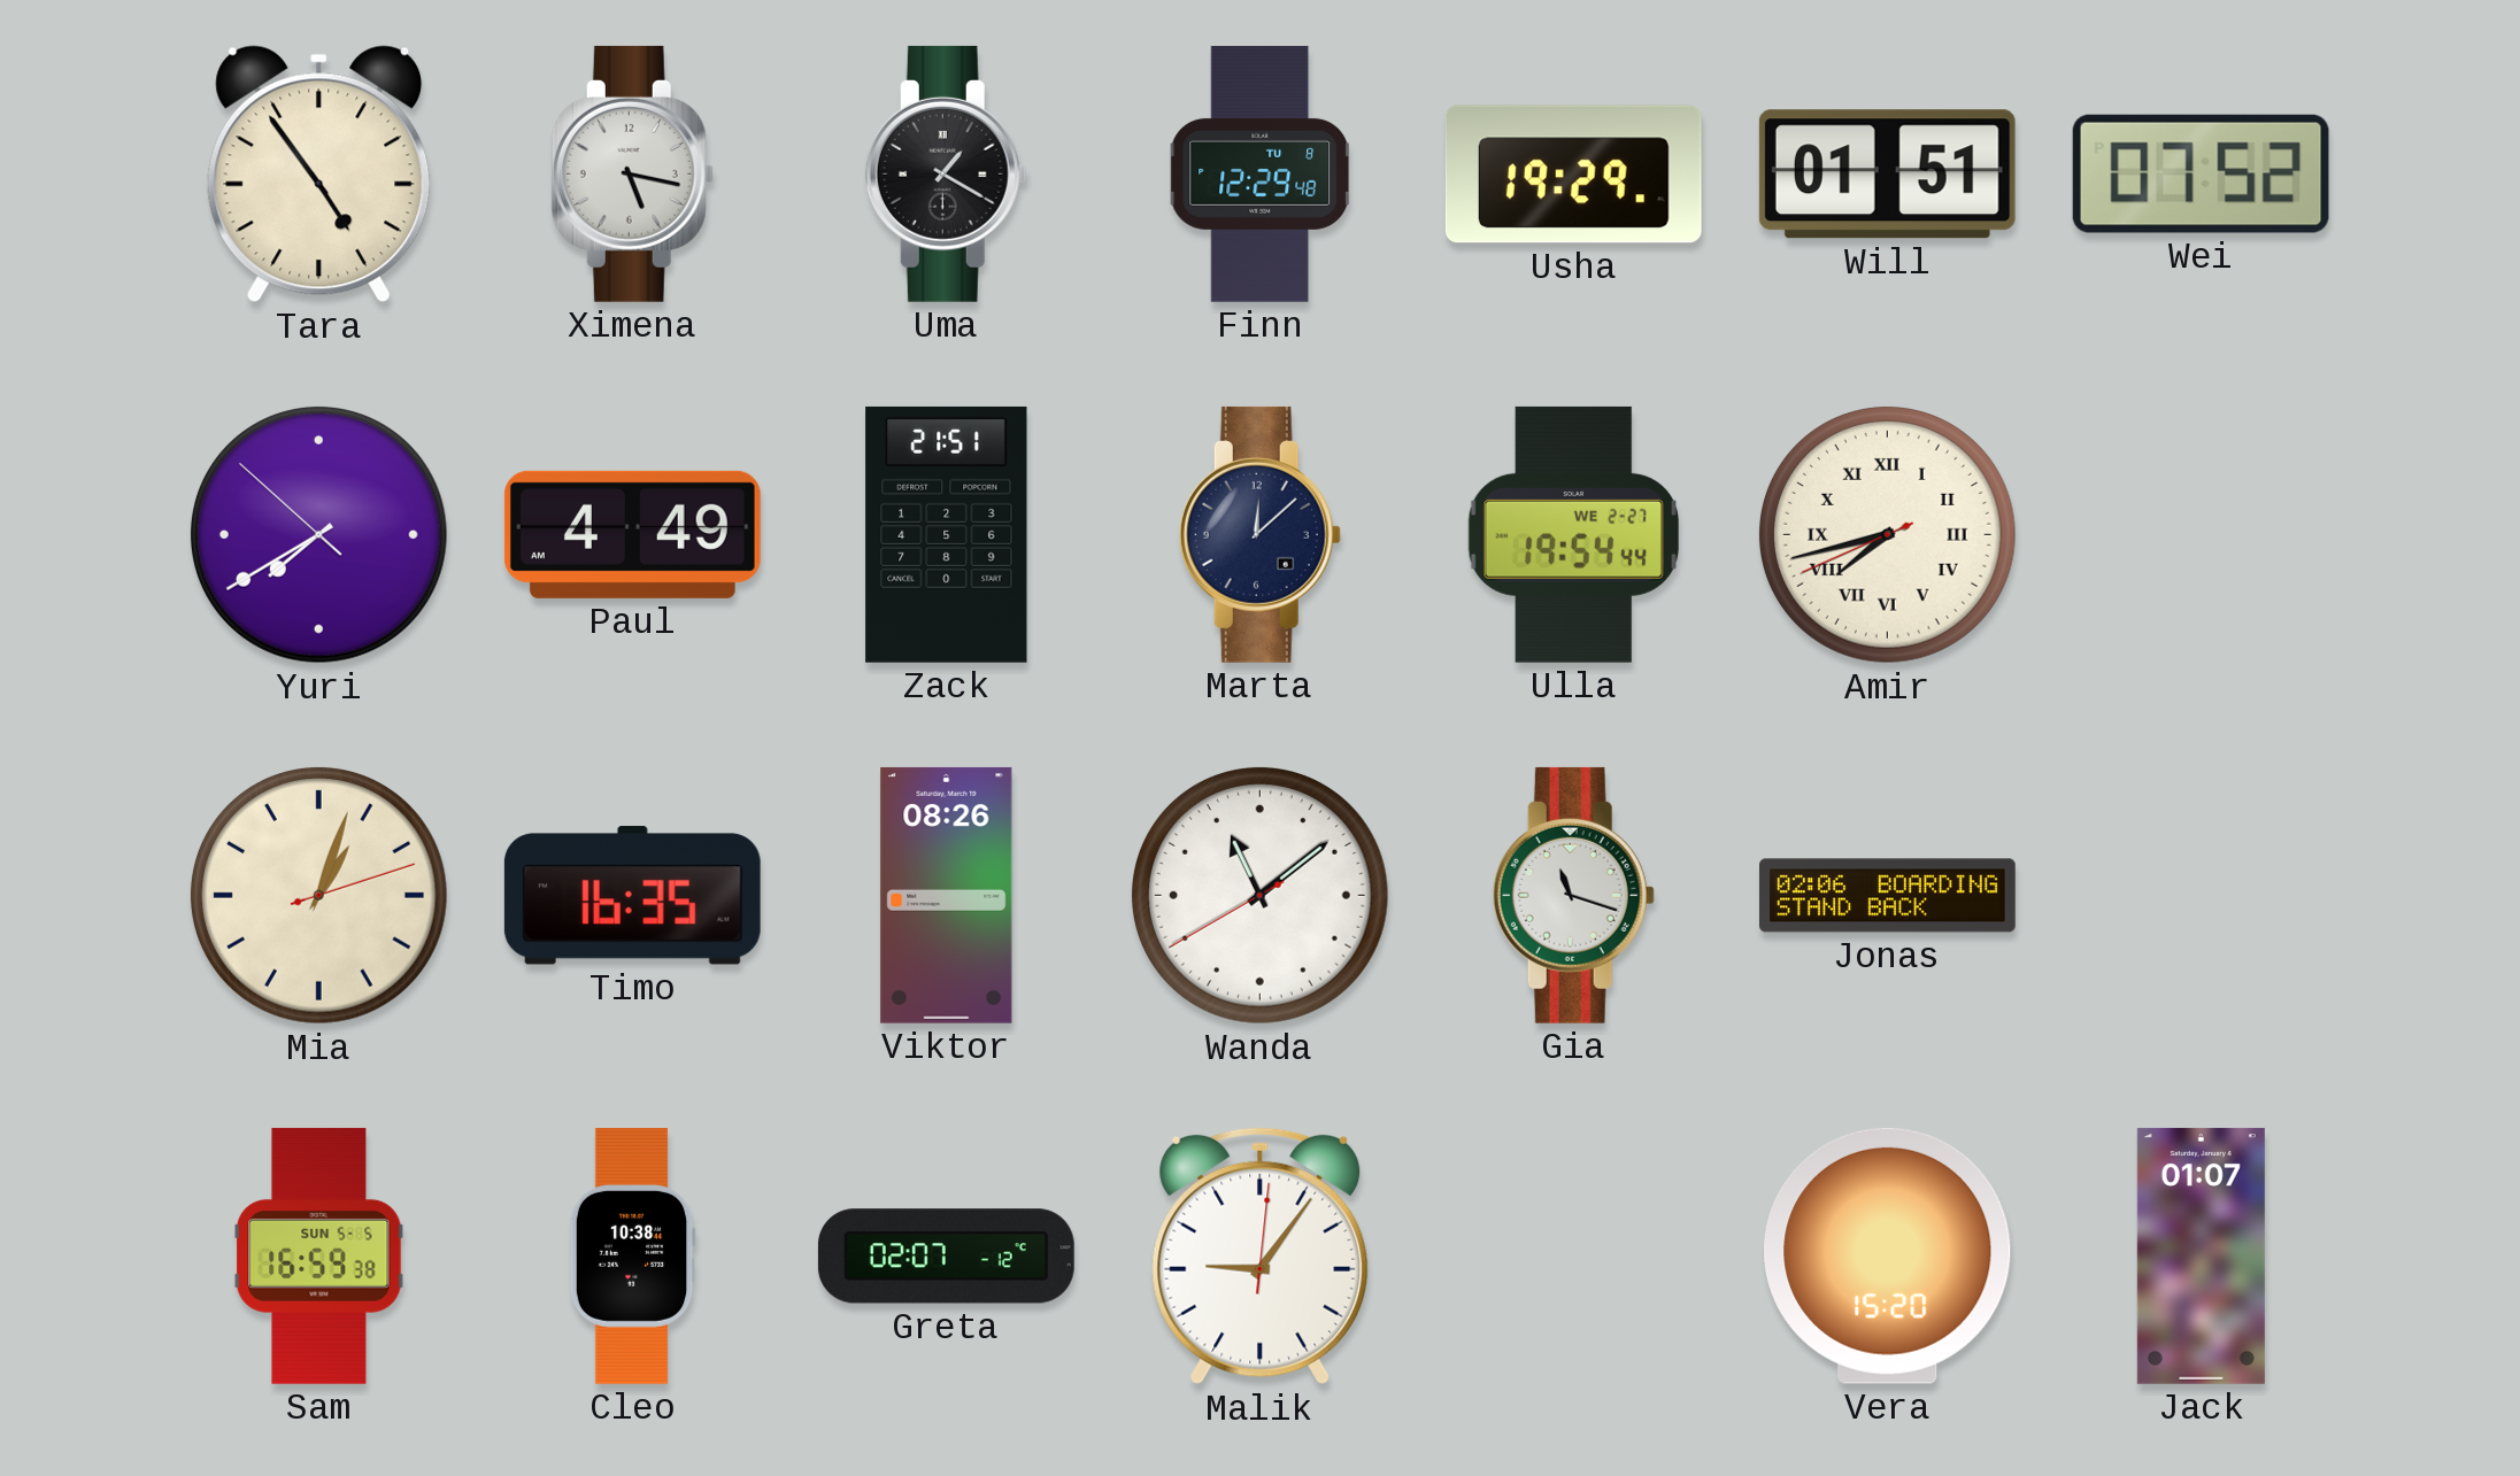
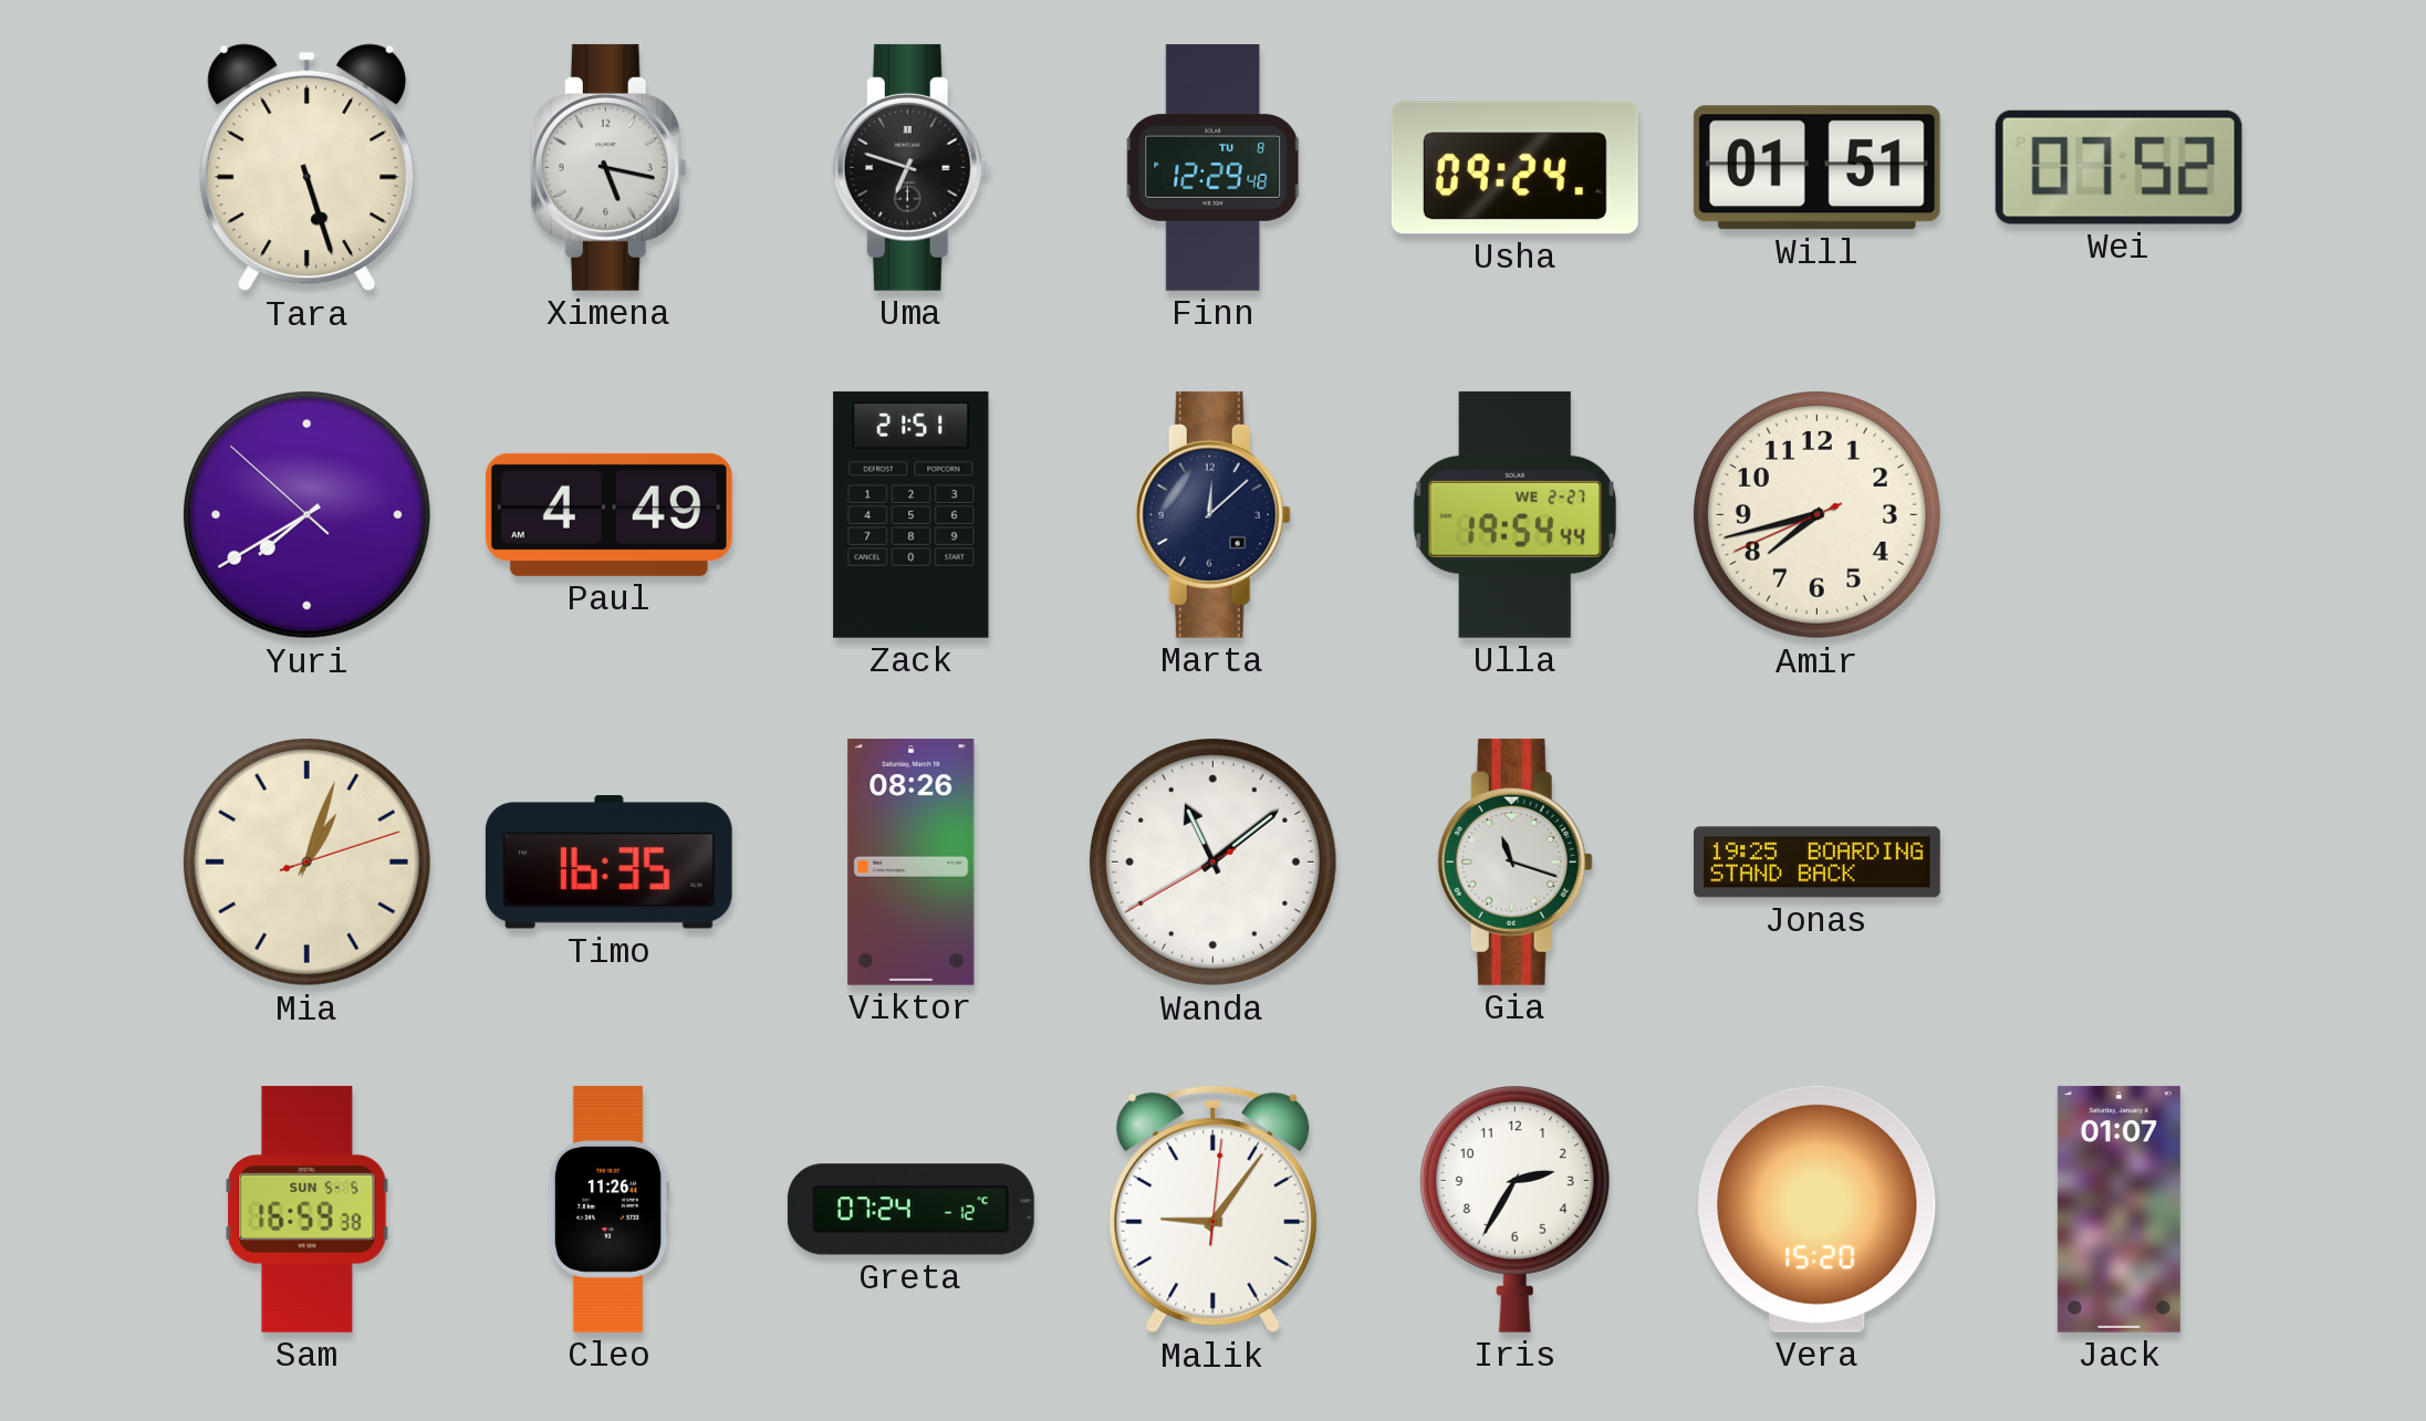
Tara: 4:54 -> 5:27
Uma: 1:20 -> 6:48
Usha: 19:29 -> 09:24
Amir numerals: Roman -> Arabic
Jonas: 02:06 -> 19:25
Cleo: 10:38 -> 11:26
Greta: 02:07 -> 07:24
Iris: none -> 2:35
